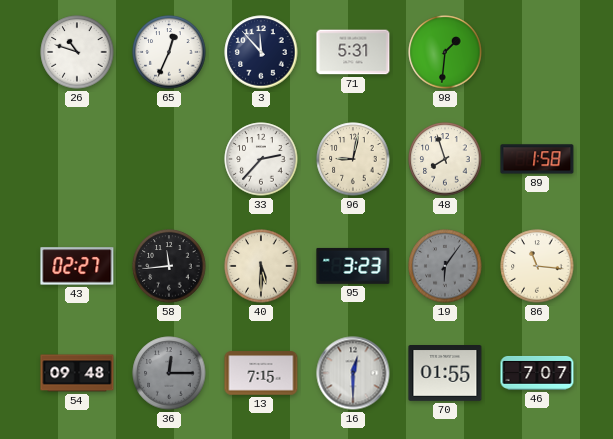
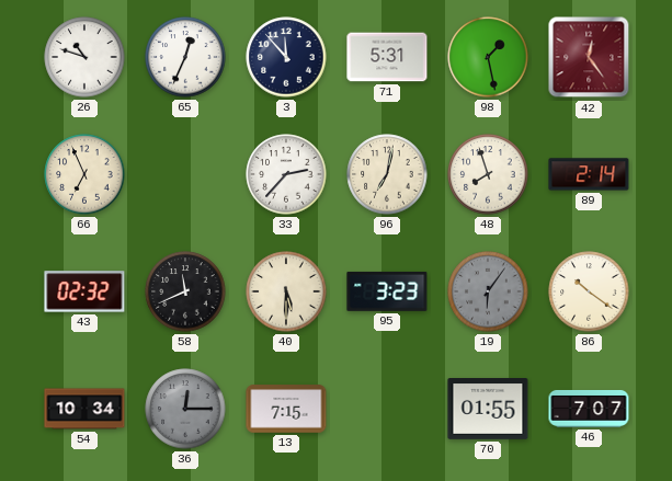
98: 1:31 -> 1:28
42: none -> 12:24
66: none -> 6:56
96: 9:02 -> 7:02
89: 1:58 -> 2:14
43: 02:27 -> 02:32
58: 11:44 -> 11:41
86: 11:16 -> 10:21
54: 09:48 -> 10:34
16: 12:30 -> none
